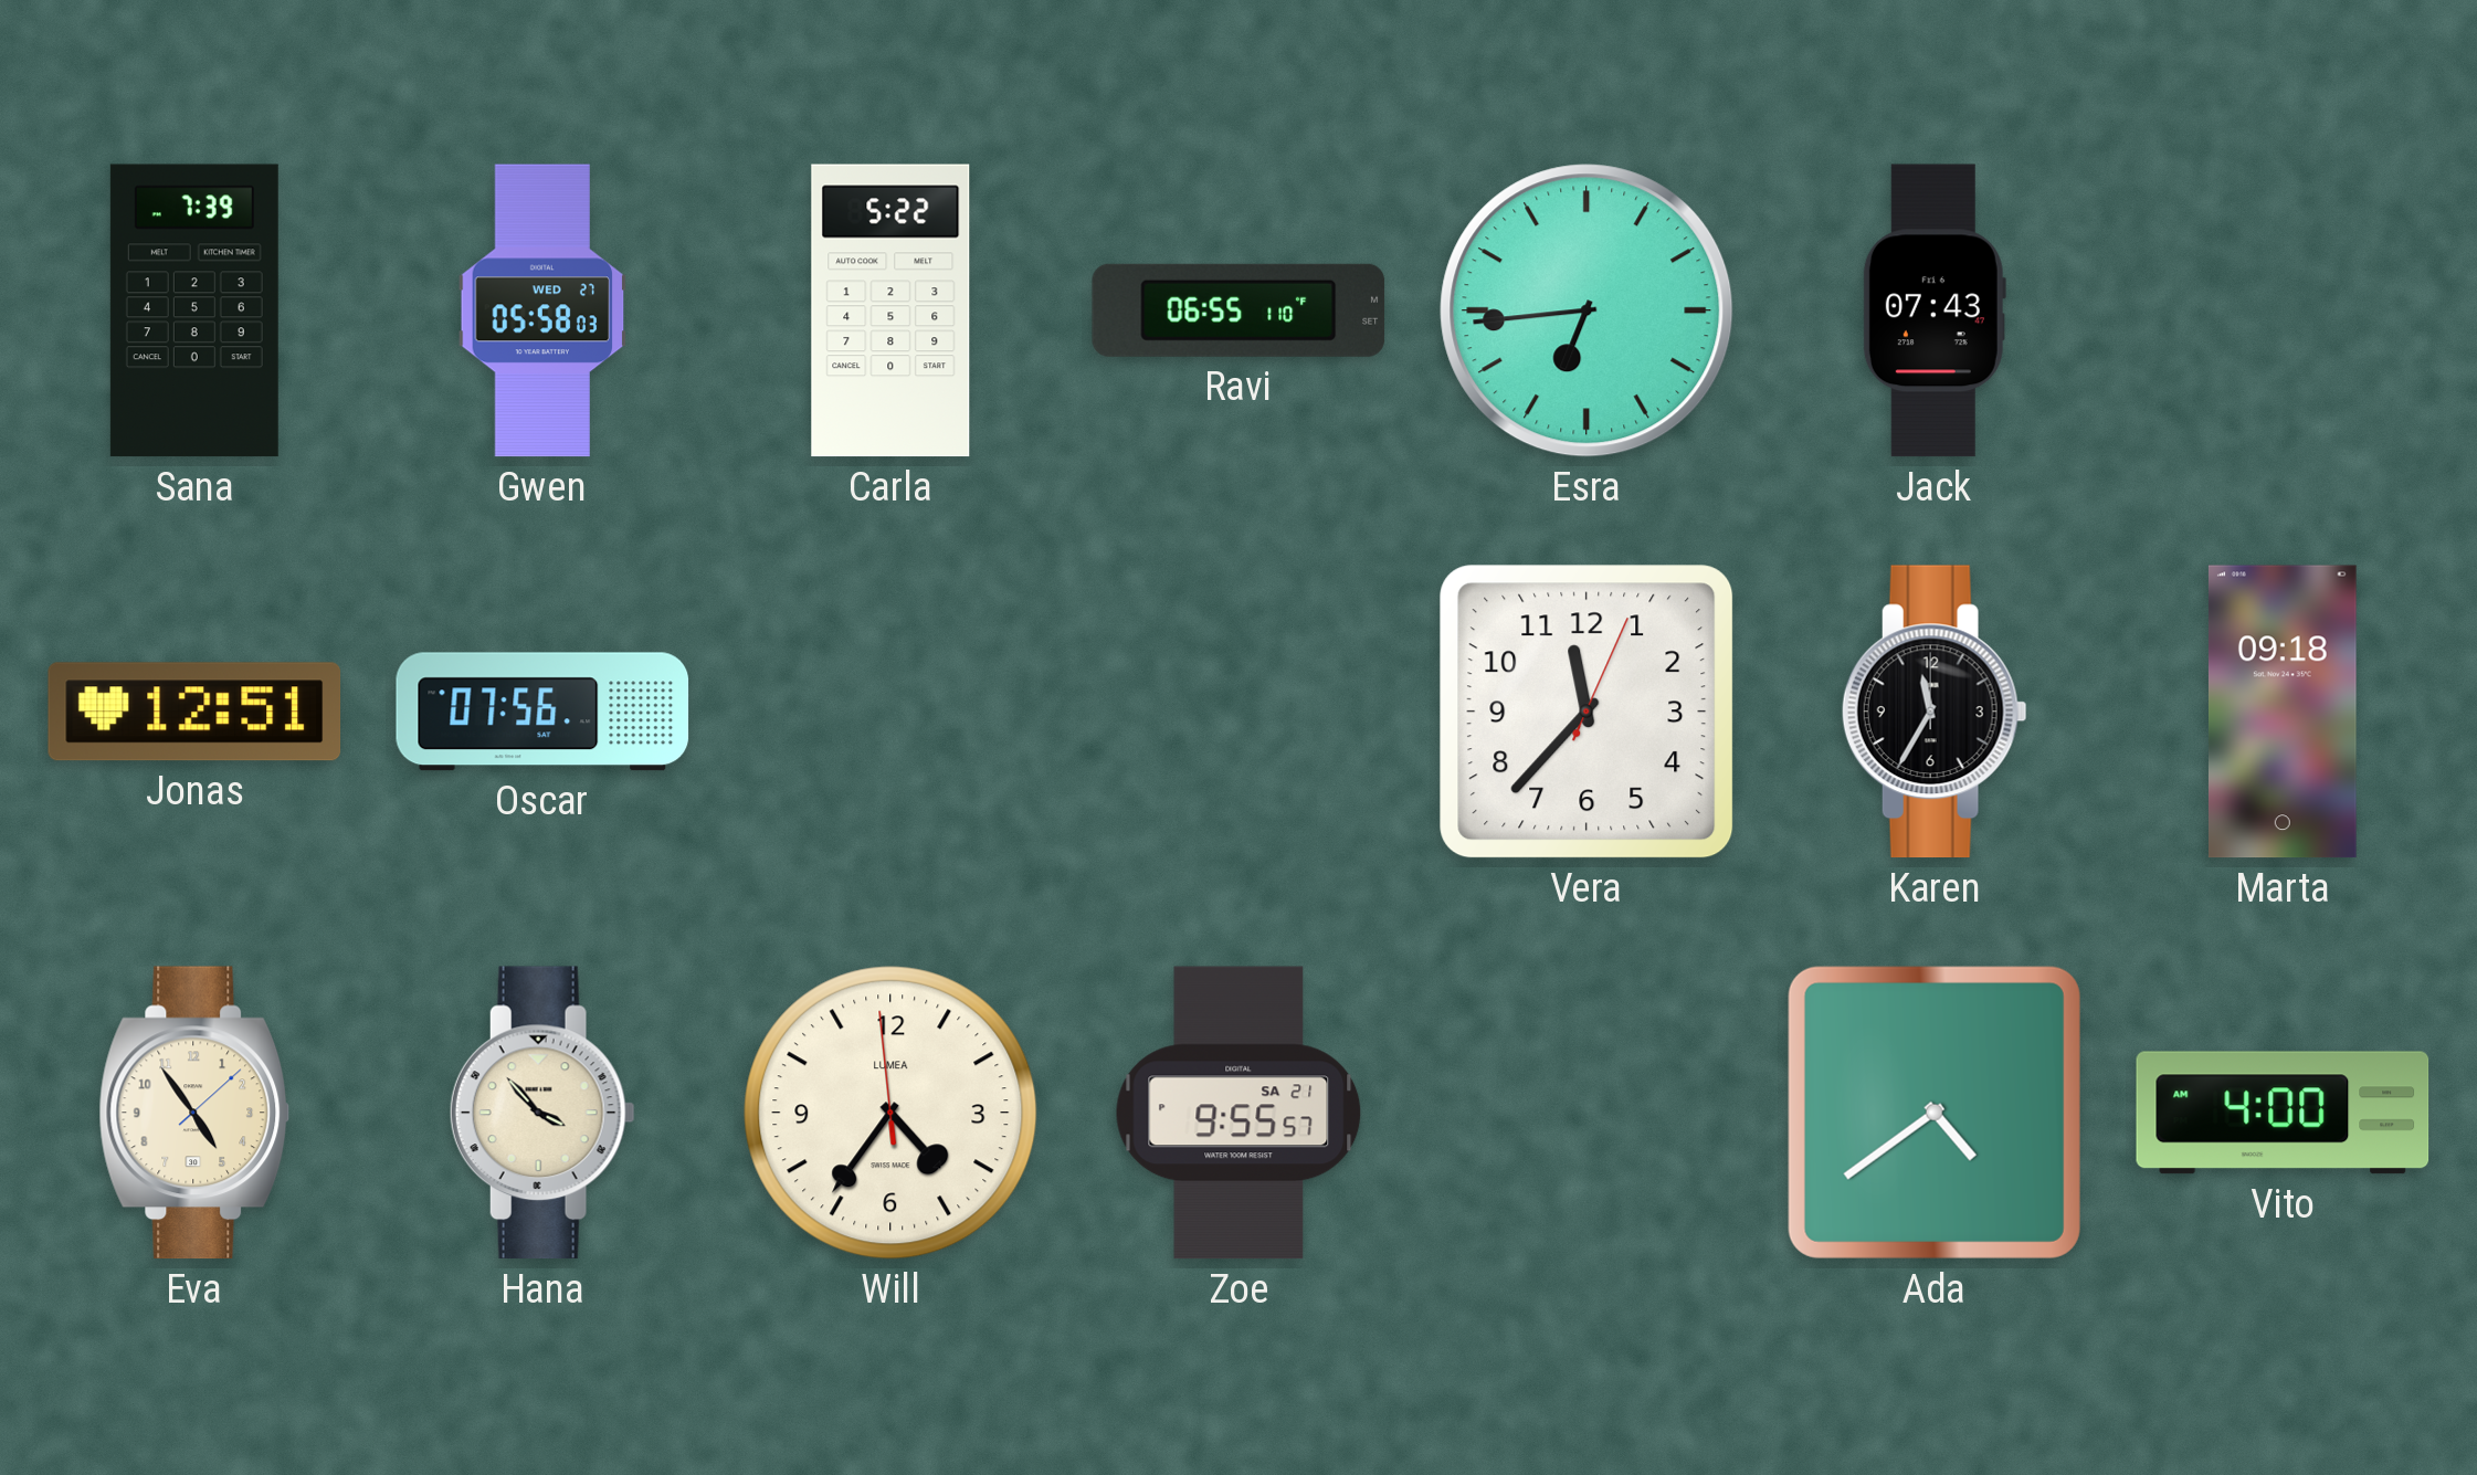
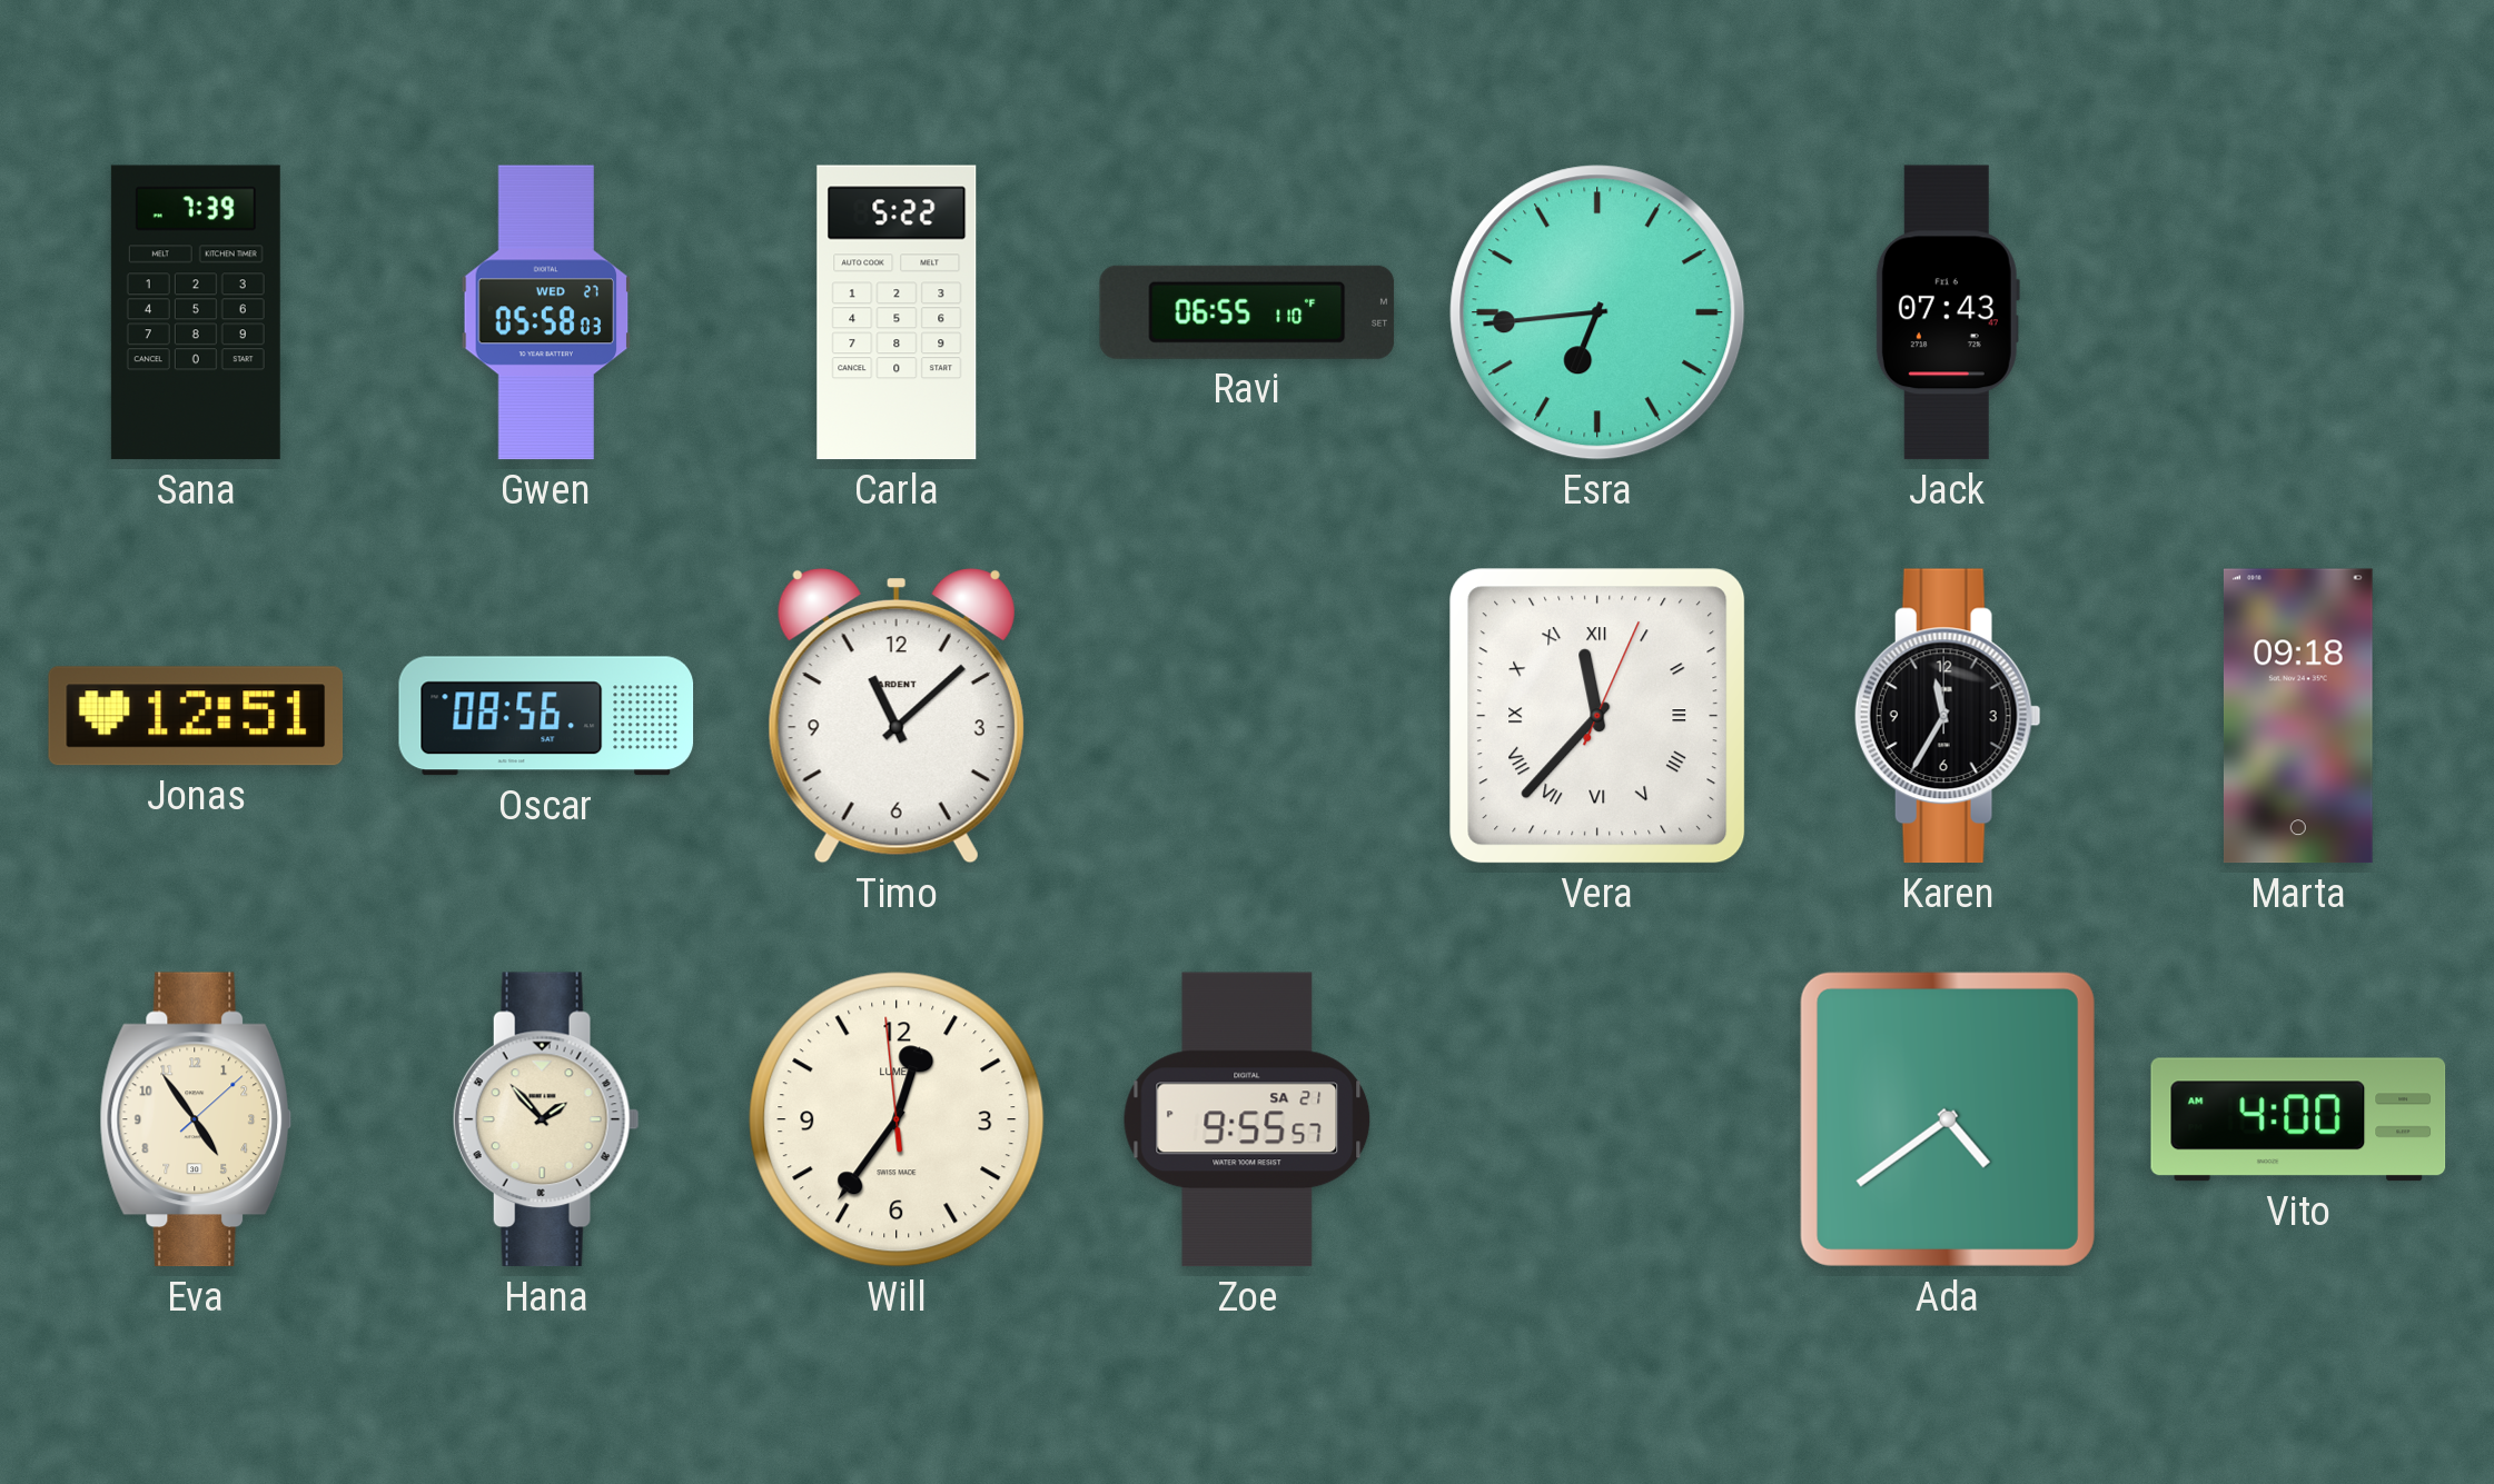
Oscar: 07:56 -> 08:56
Timo: none -> 11:08
Vera numerals: Arabic -> Roman
Hana: 3:53 -> 1:53
Will: 4:35 -> 12:35
